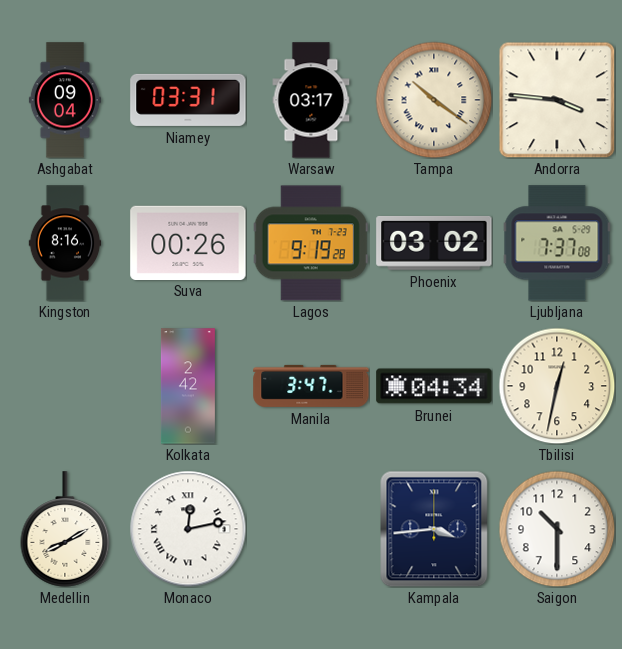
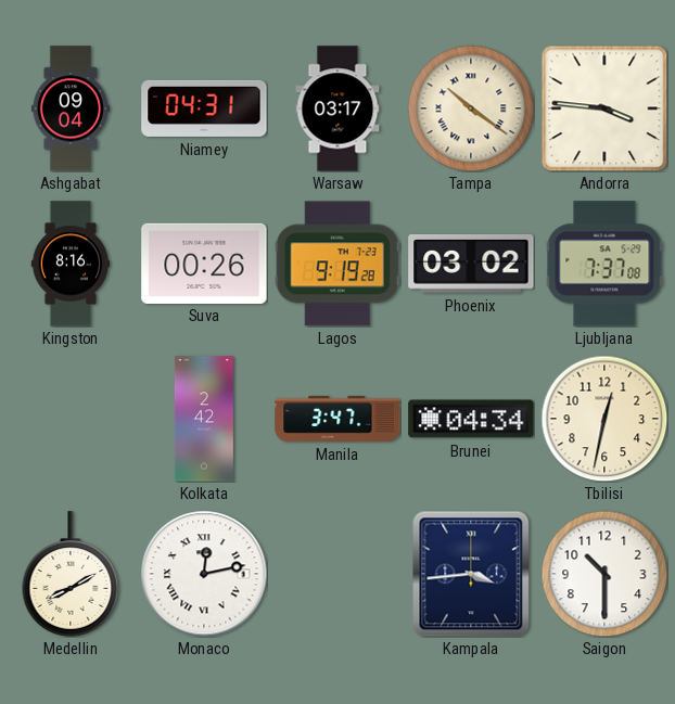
Niamey: 03:31 -> 04:31
